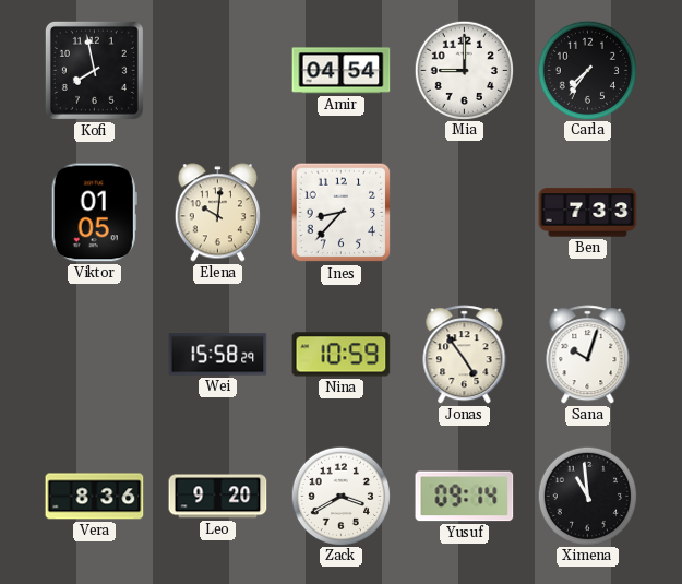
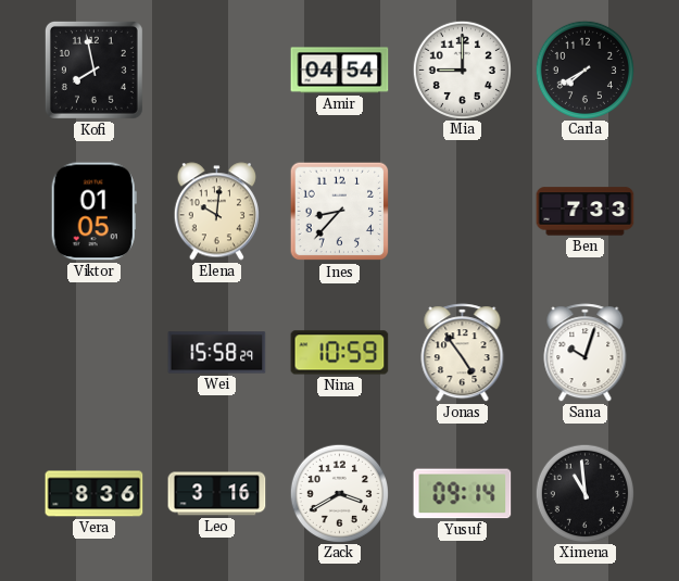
Carla: 7:36 -> 7:40
Leo: 9:20 -> 3:16
